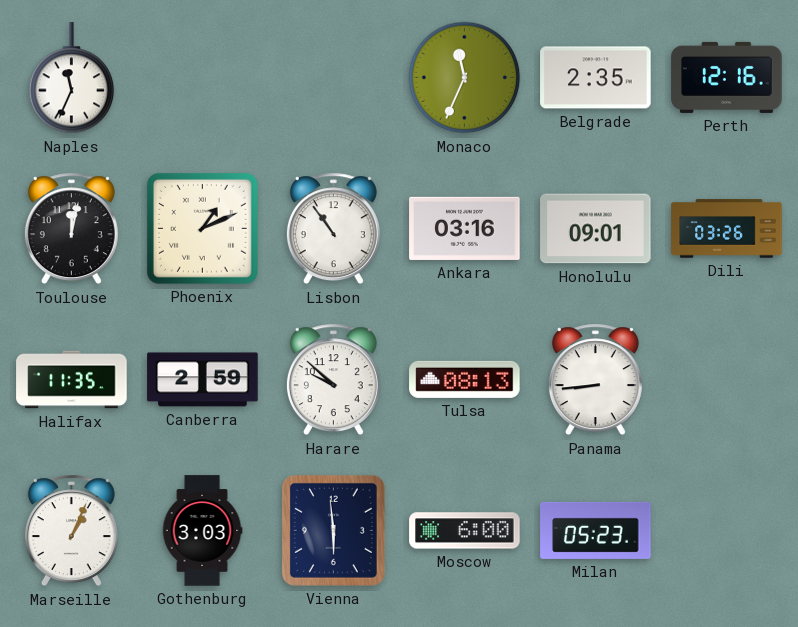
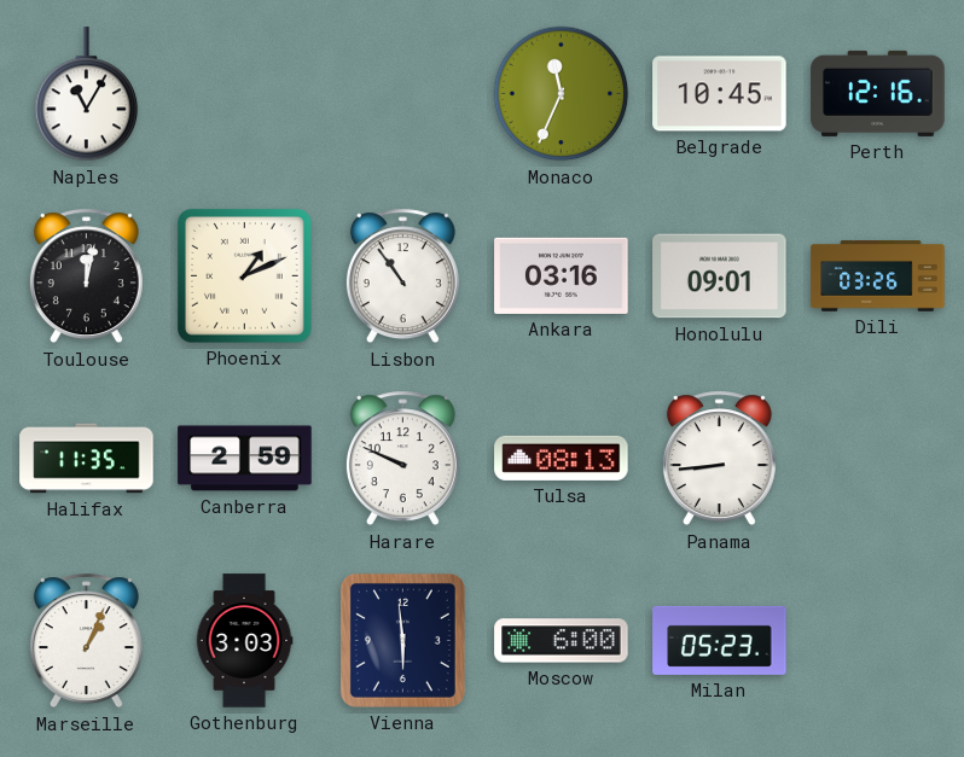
Naples: 11:34 -> 11:05
Belgrade: 2:35 -> 10:45
Harare: 9:52 -> 9:49
